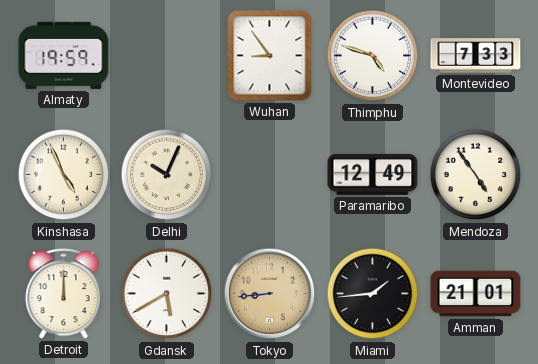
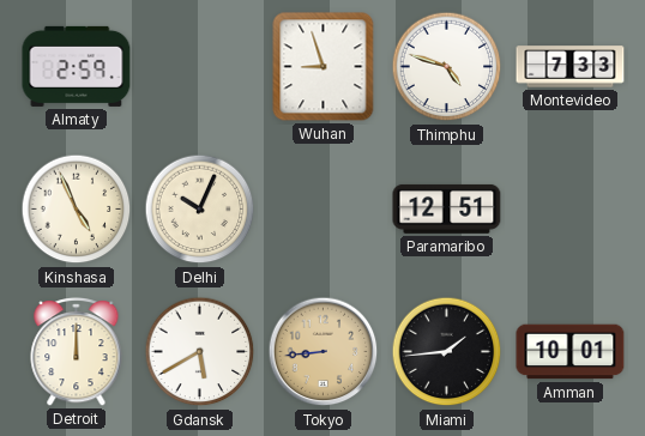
Almaty: 19:59 -> 2:59
Wuhan: 8:54 -> 8:57
Paramaribo: 12:49 -> 12:51
Mendoza: 4:54 -> none
Amman: 21:01 -> 10:01
